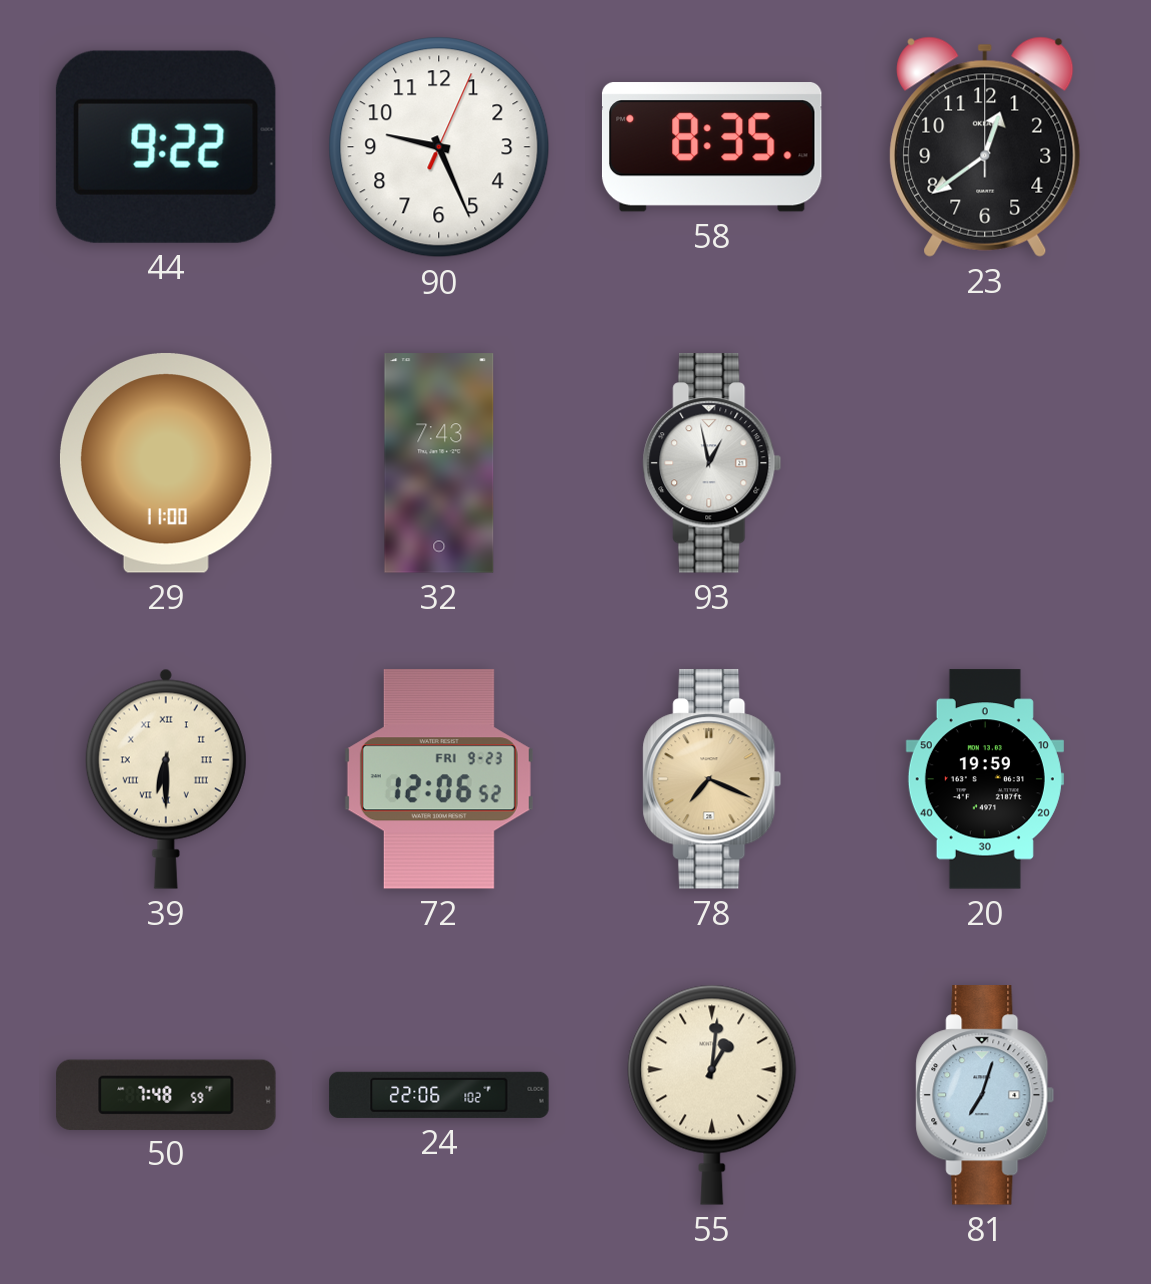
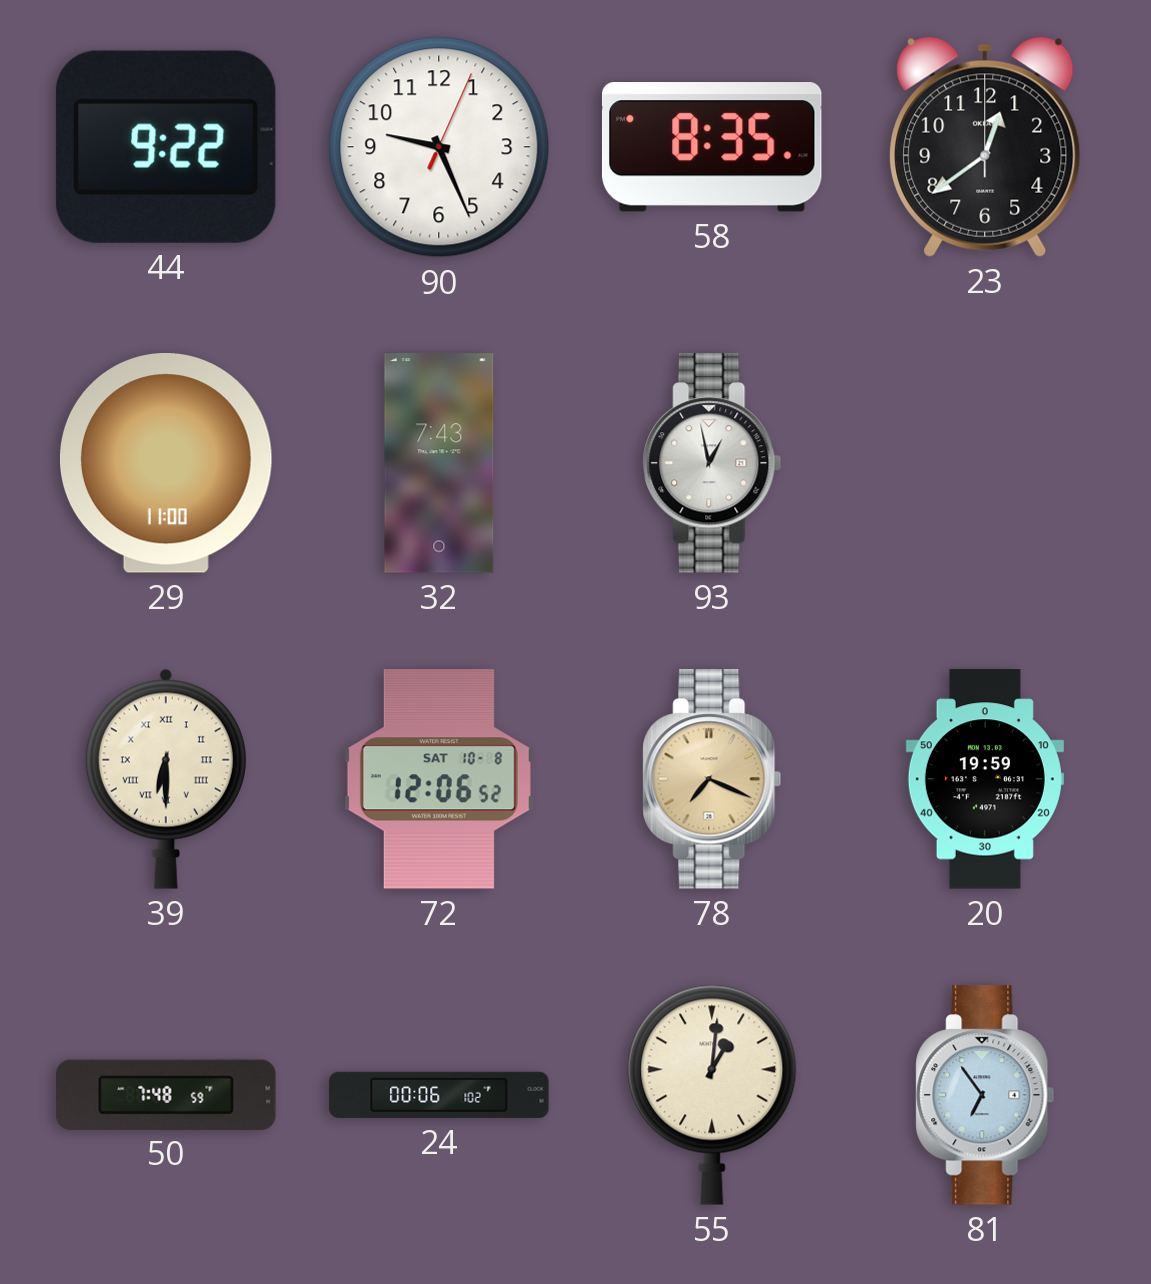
72 date: FRI 9-23 -> SAT 10-8
24: 22:06 -> 00:06
81: 7:03 -> 6:54
